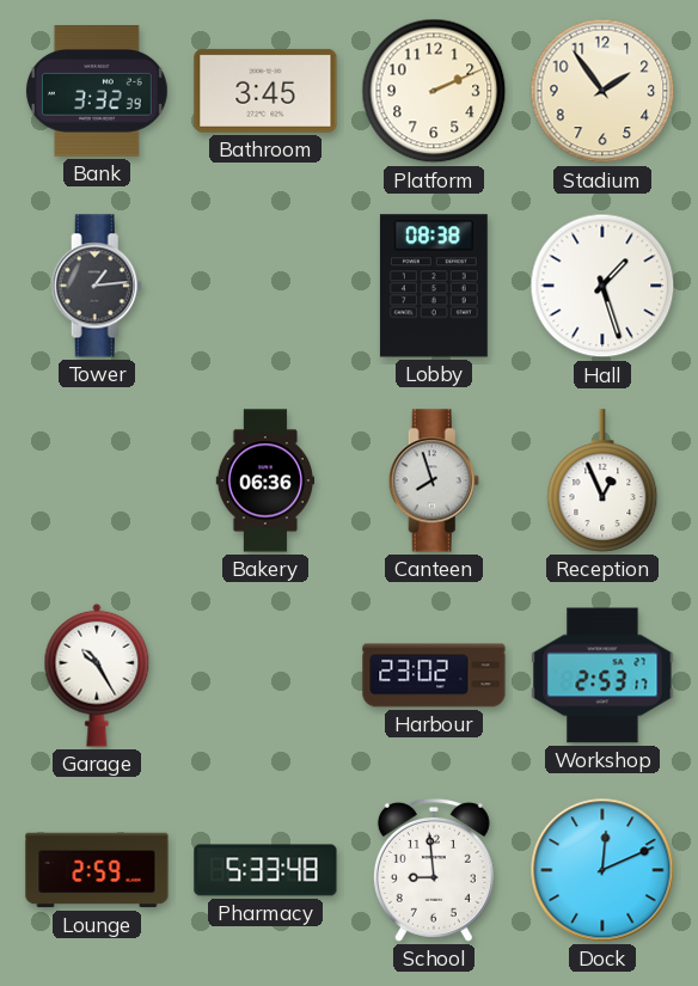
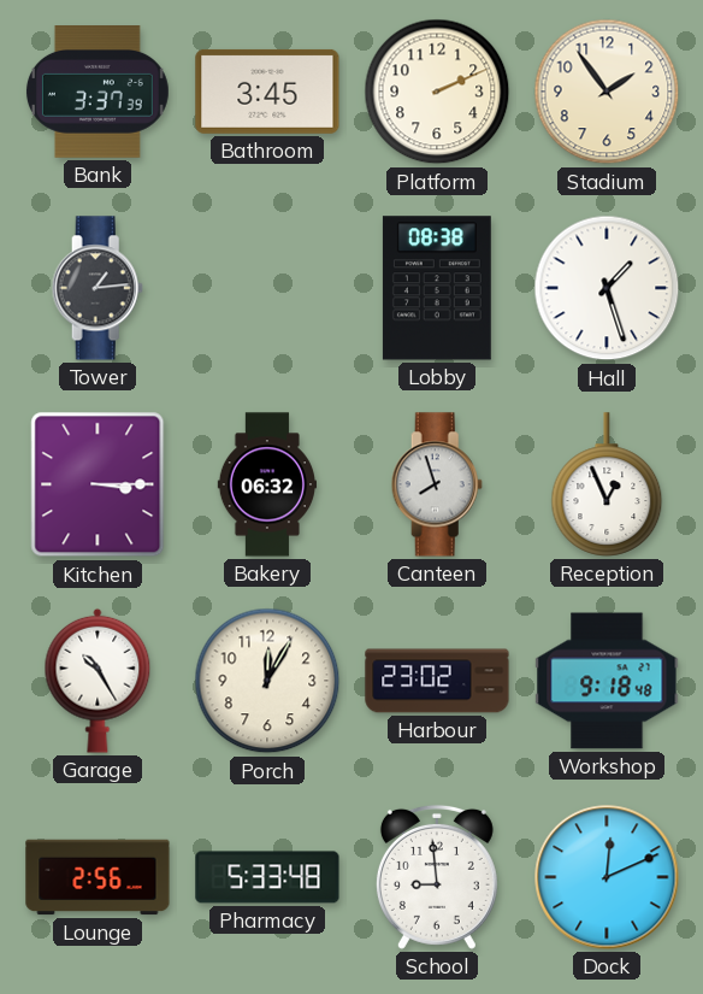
Bank: 3:32 -> 3:37
Kitchen: none -> 3:15
Bakery: 06:36 -> 06:32
Porch: none -> 12:05
Workshop: 2:53 -> 9:18
Lounge: 2:59 -> 2:56
